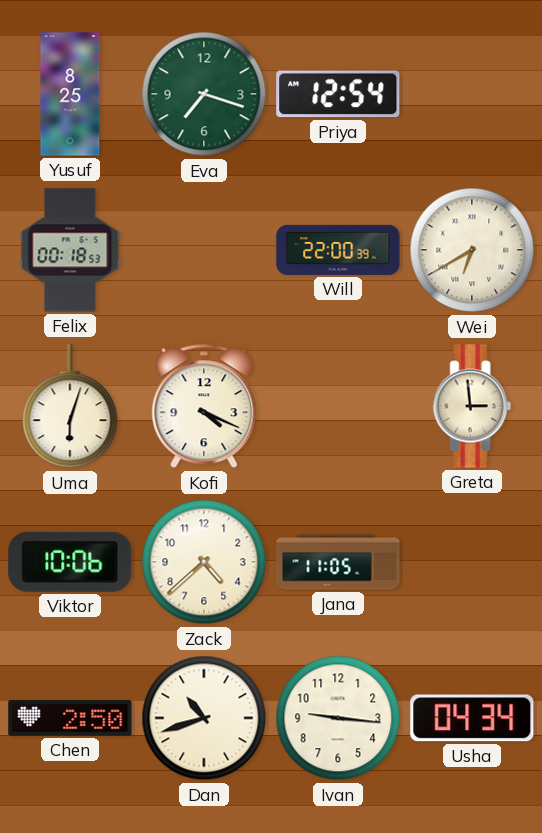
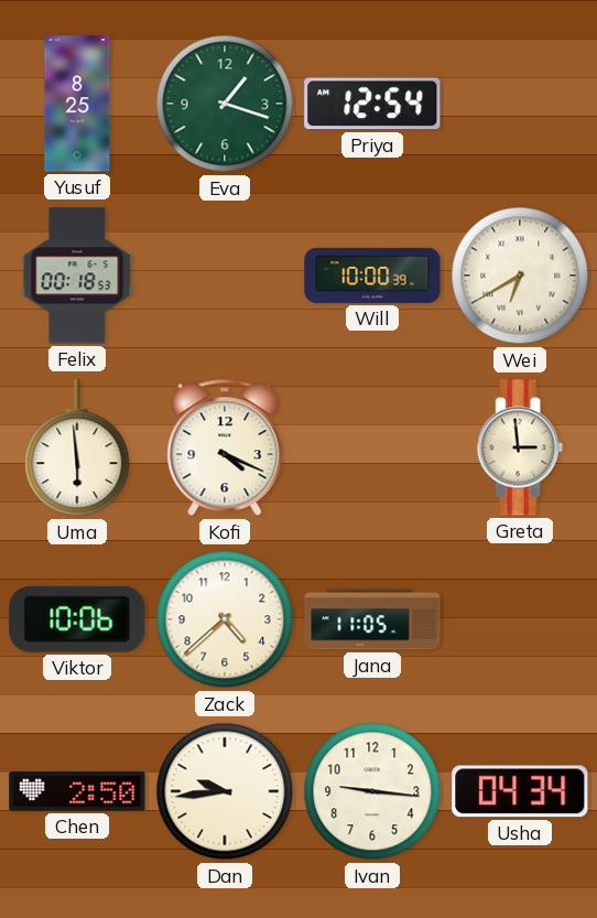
Eva: 7:18 -> 1:18
Will: 22:00 -> 10:00
Uma: 6:03 -> 5:59
Dan: 10:42 -> 9:44
